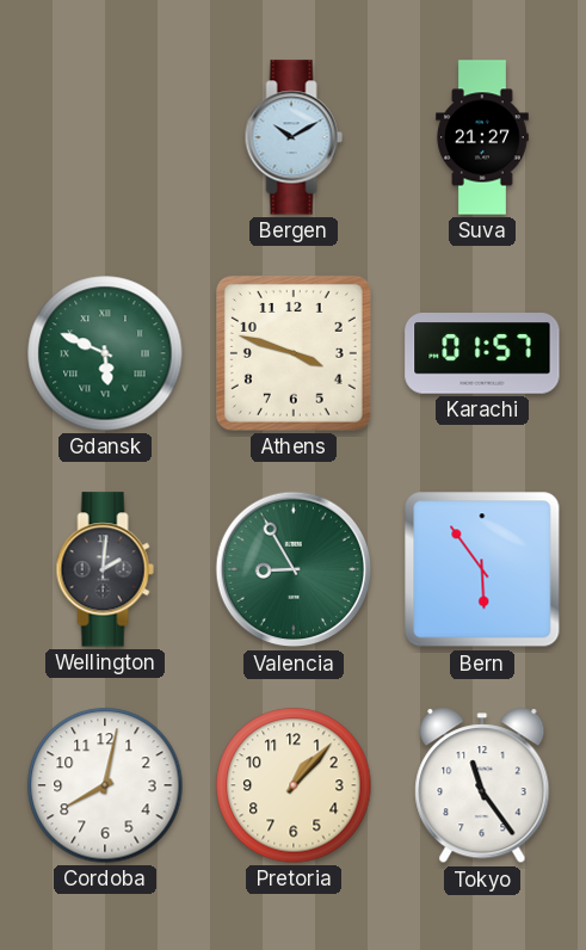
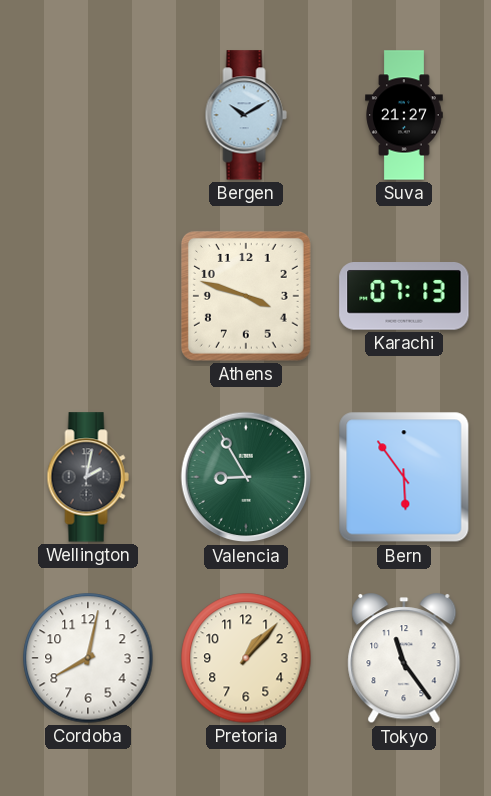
Gdansk: 5:49 -> none
Karachi: 01:57 -> 07:13
Wellington: 2:01 -> 2:02
